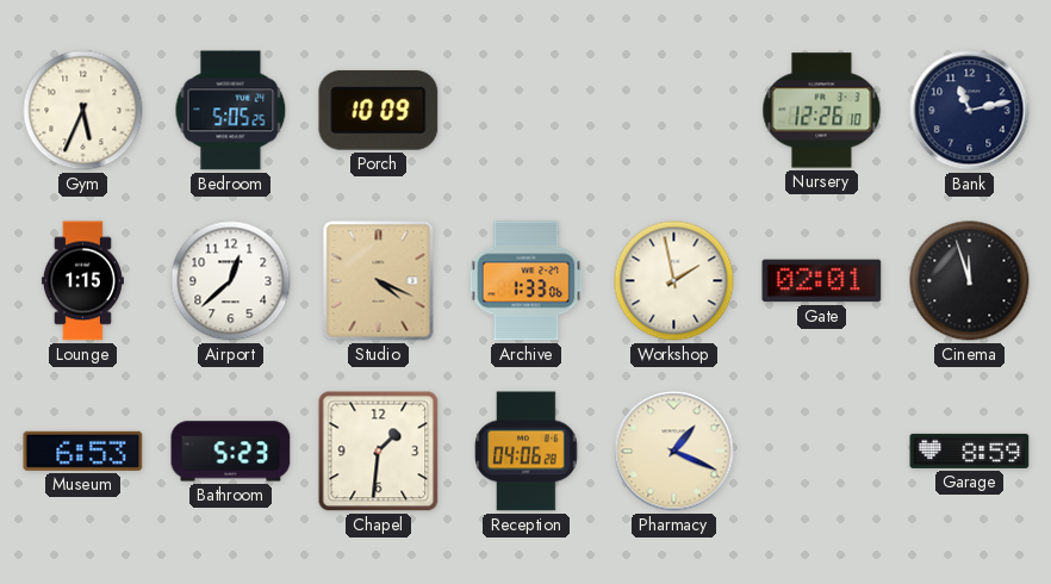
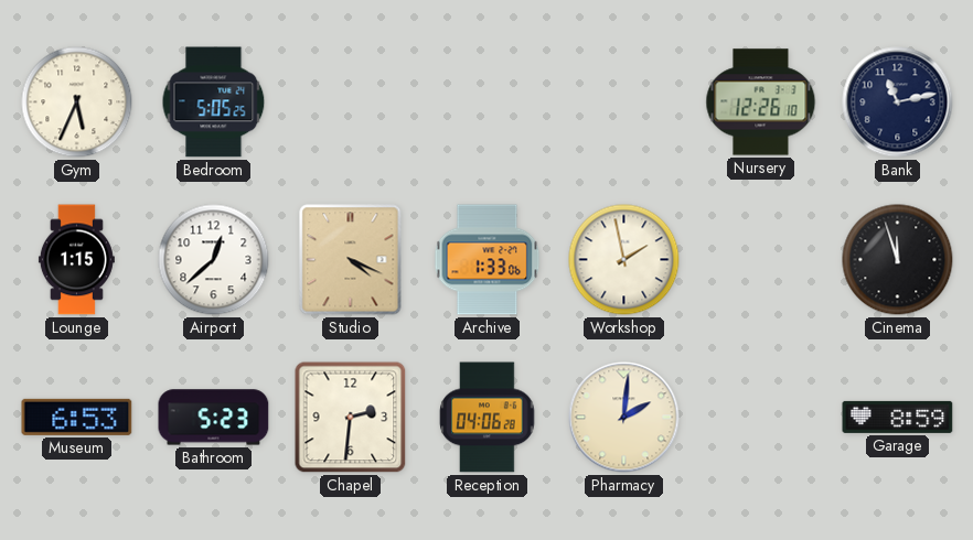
Porch: 10:09 -> none
Gate: 02:01 -> none
Chapel: 1:31 -> 2:31
Pharmacy: 1:19 -> 2:01
